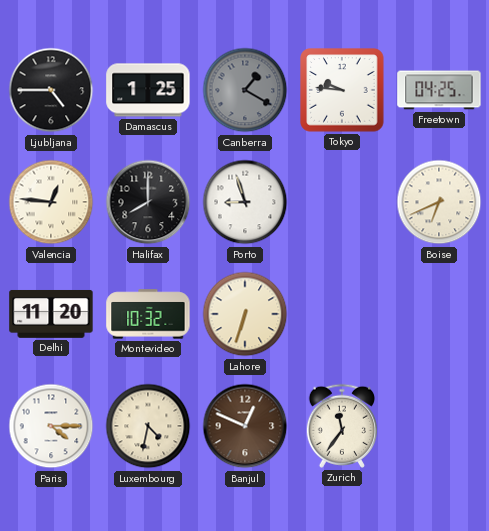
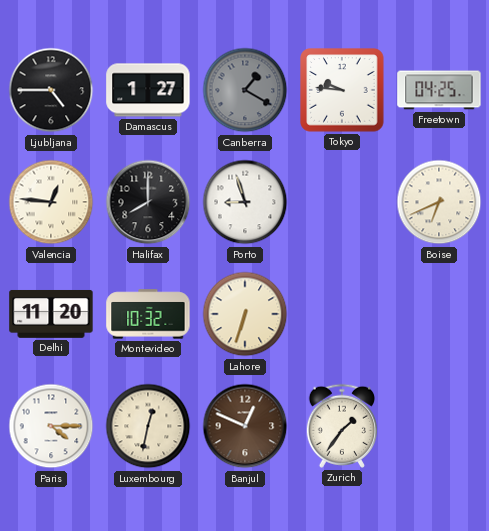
Damascus: 1:25 -> 1:27
Luxembourg: 4:32 -> 12:32
Zurich: 11:36 -> 1:36
